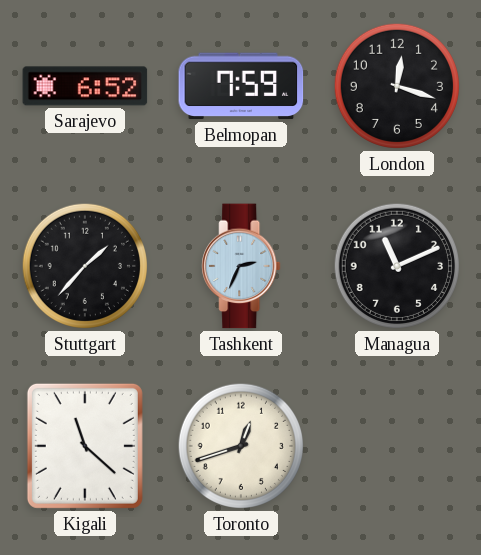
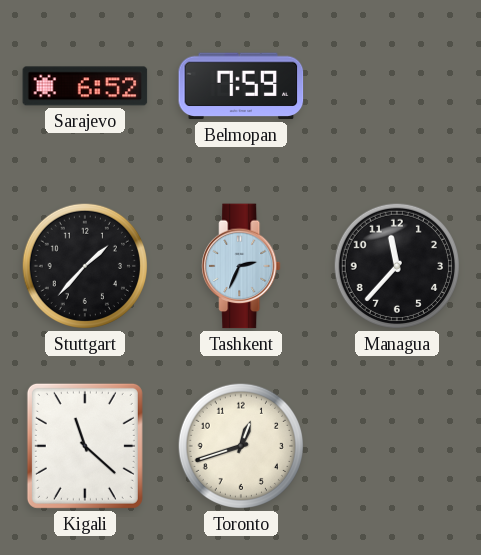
London: 12:18 -> none
Managua: 11:11 -> 11:37
